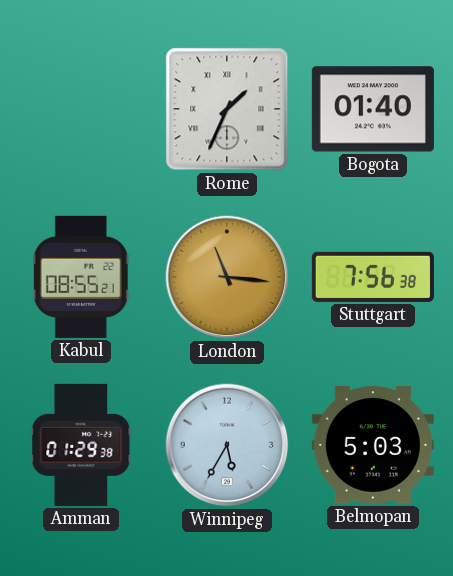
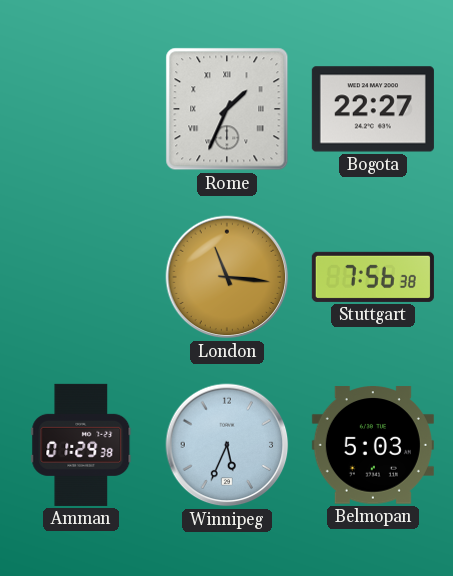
Bogota: 01:40 -> 22:27
Kabul: 08:55 -> none
Winnipeg: 5:35 -> 5:34
